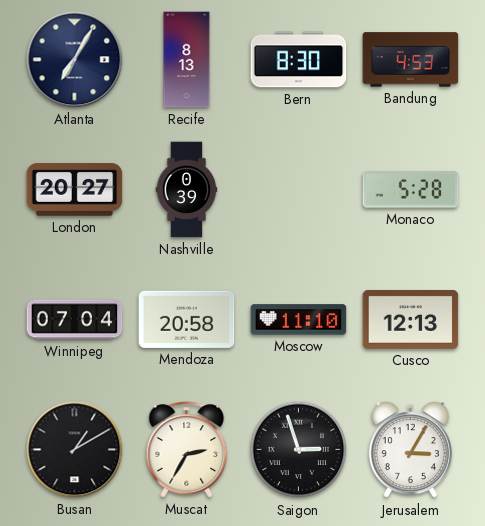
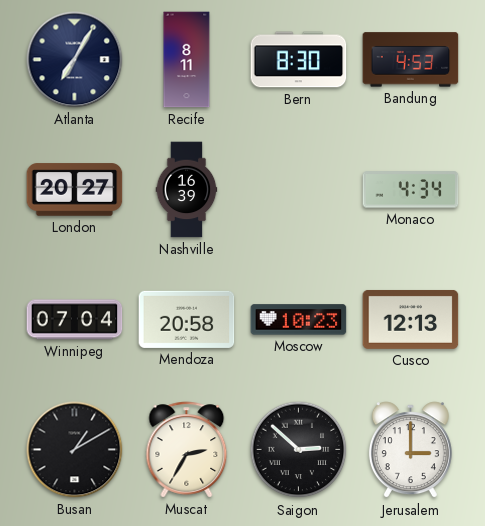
Recife: 8:13 -> 8:11
Nashville: 0:39 -> 16:39
Monaco: 5:28 -> 4:34
Moscow: 11:10 -> 10:23
Saigon: 2:57 -> 2:52
Jerusalem: 3:05 -> 3:00
